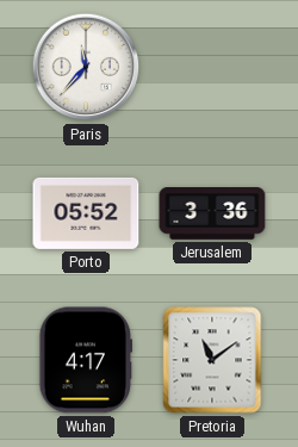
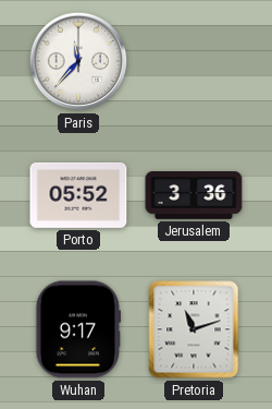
Wuhan: 4:17 -> 9:17
Pretoria: 11:09 -> 11:12
